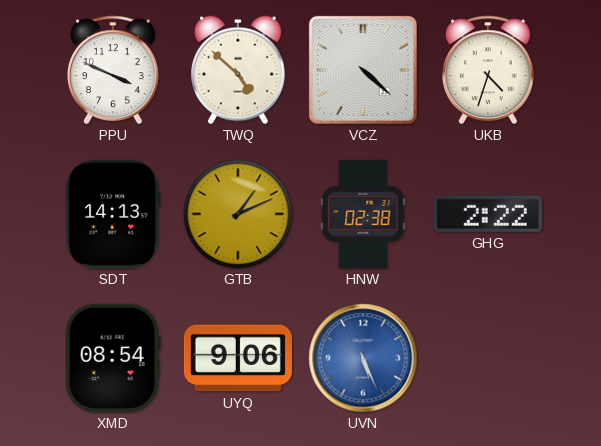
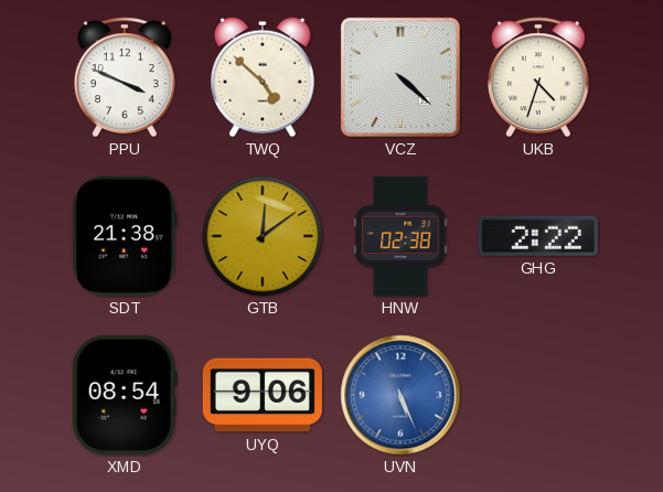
SDT: 14:13 -> 21:38
GTB: 1:11 -> 12:09
